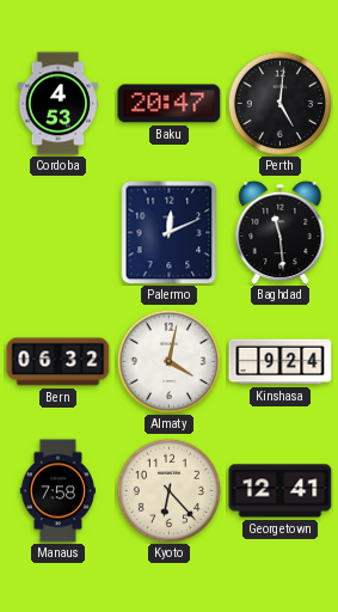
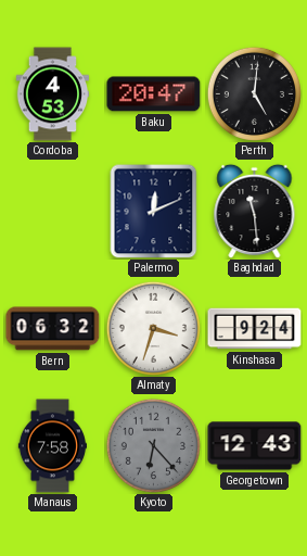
Almaty: 4:02 -> 3:33
Kyoto dial: cream -> grey
Georgetown: 12:41 -> 12:43
